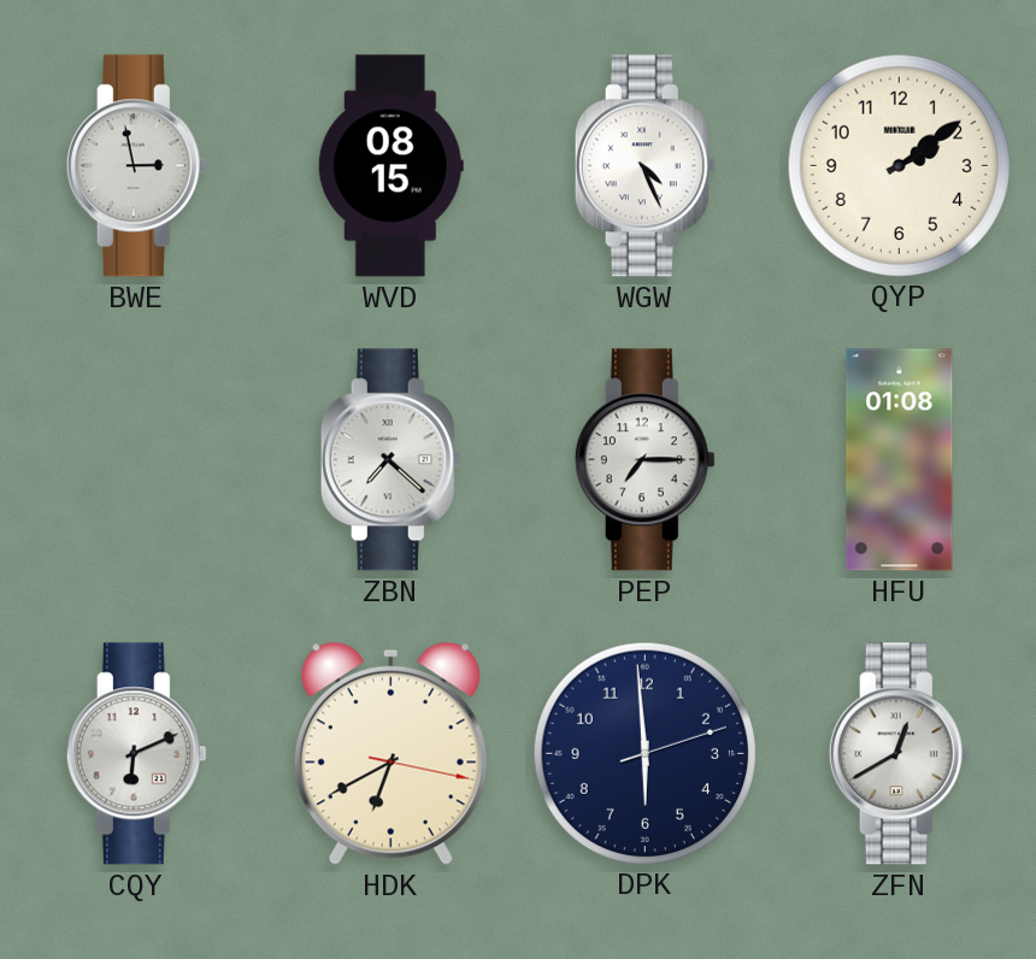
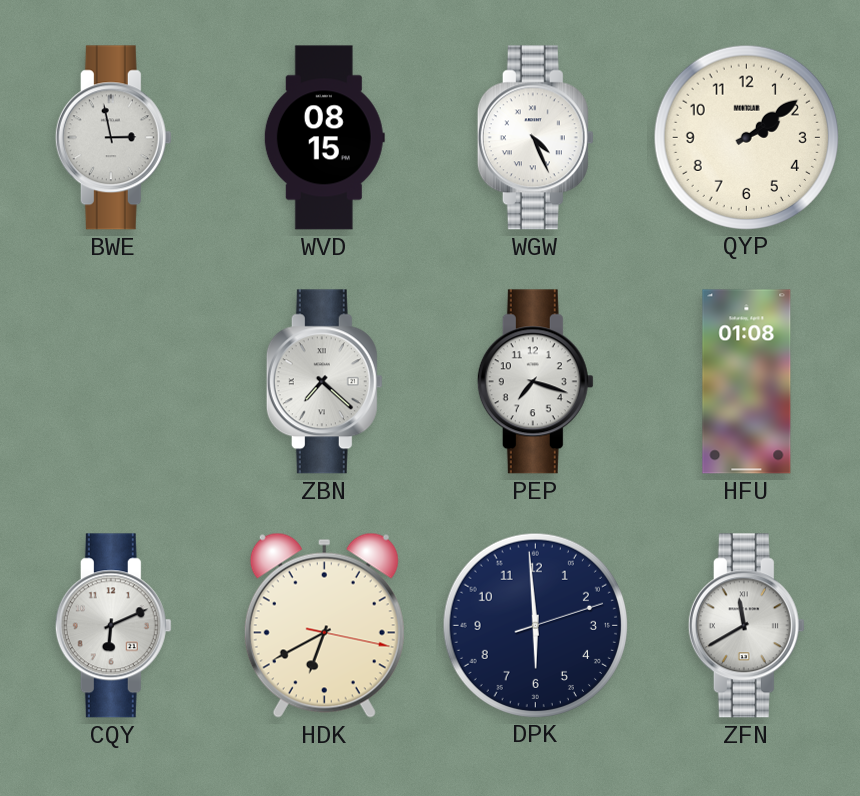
PEP: 7:15 -> 7:18
ZFN: 12:40 -> 11:40
